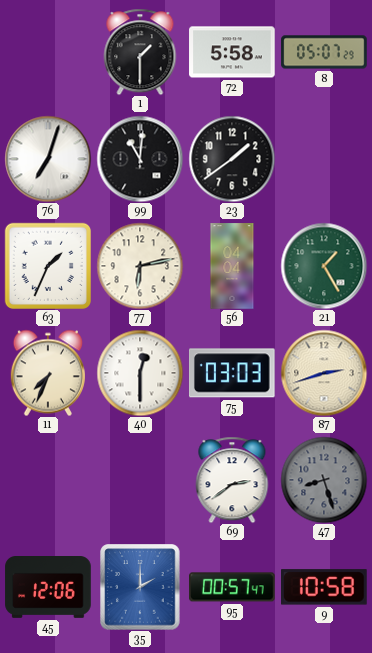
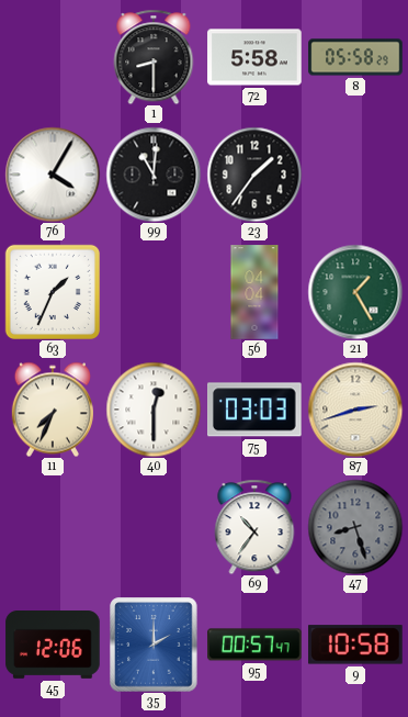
1: 1:30 -> 8:30
8: 05:07 -> 05:58
76: 7:03 -> 4:05
23: 1:39 -> 1:36
77: 6:13 -> none
69: 2:39 -> 10:36
